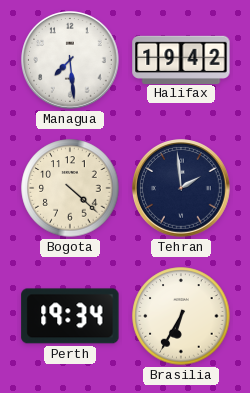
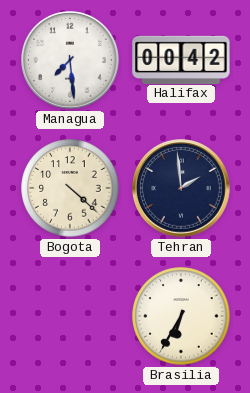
Halifax: 19:42 -> 00:42
Perth: 19:34 -> none
